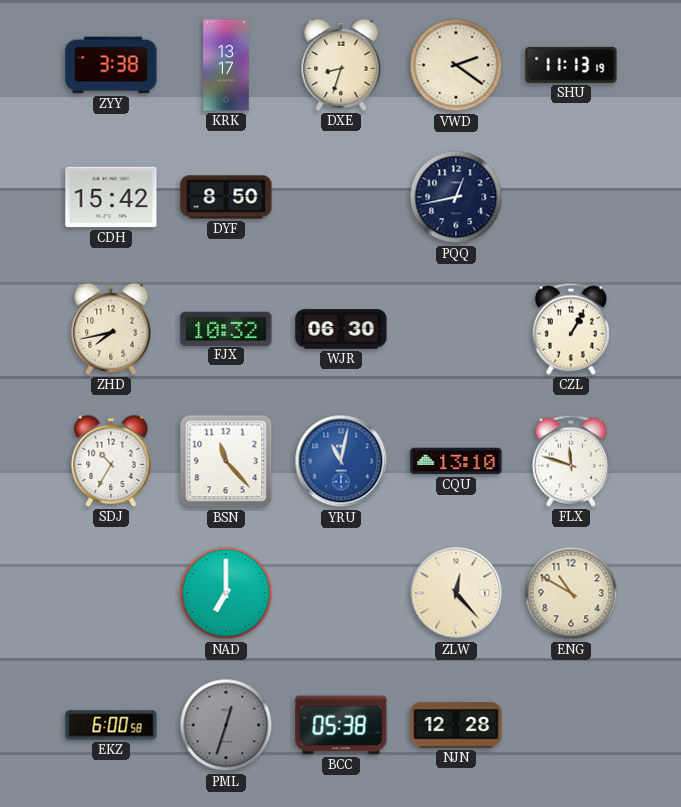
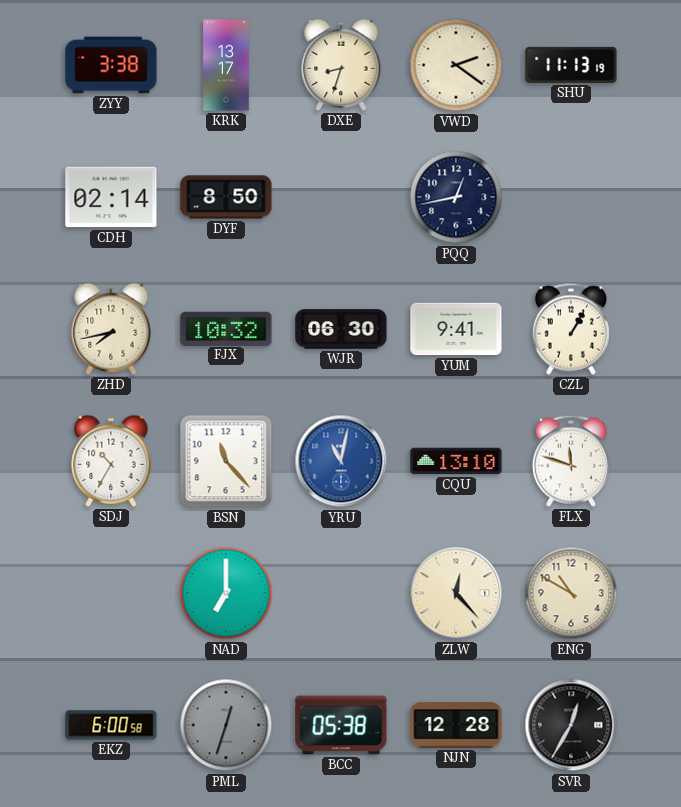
CDH: 15:42 -> 02:14
YUM: none -> 9:41
SVR: none -> 12:35
